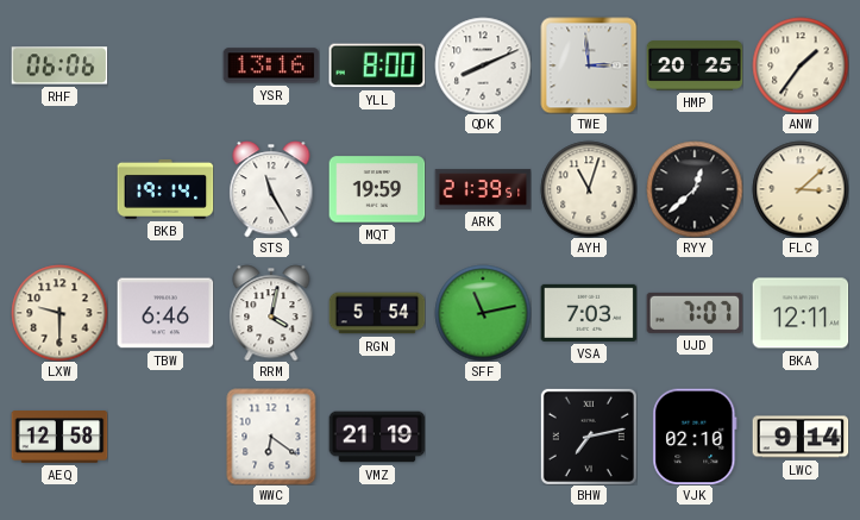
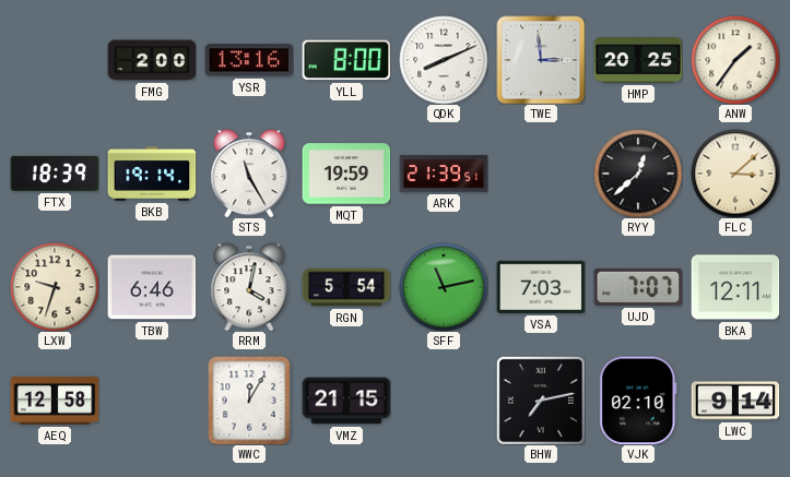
RHF: 06:06 -> none
FMG: none -> 2:00
FTX: none -> 18:39
AYH: 11:03 -> none
LXW: 9:30 -> 9:33
WWC: 6:21 -> 12:05
VMZ: 21:19 -> 21:15
